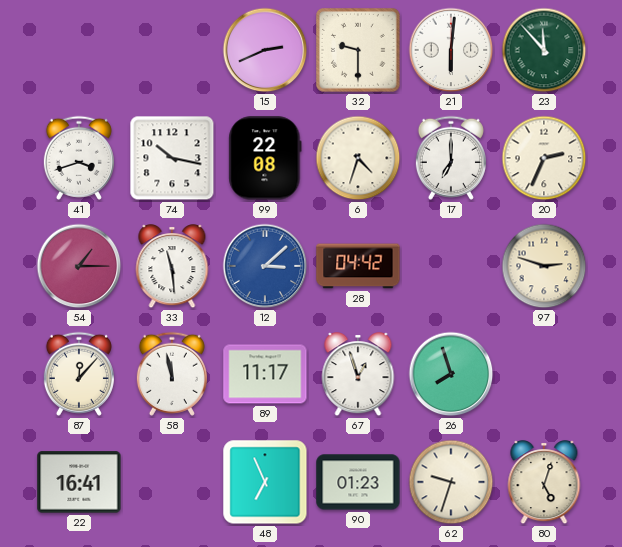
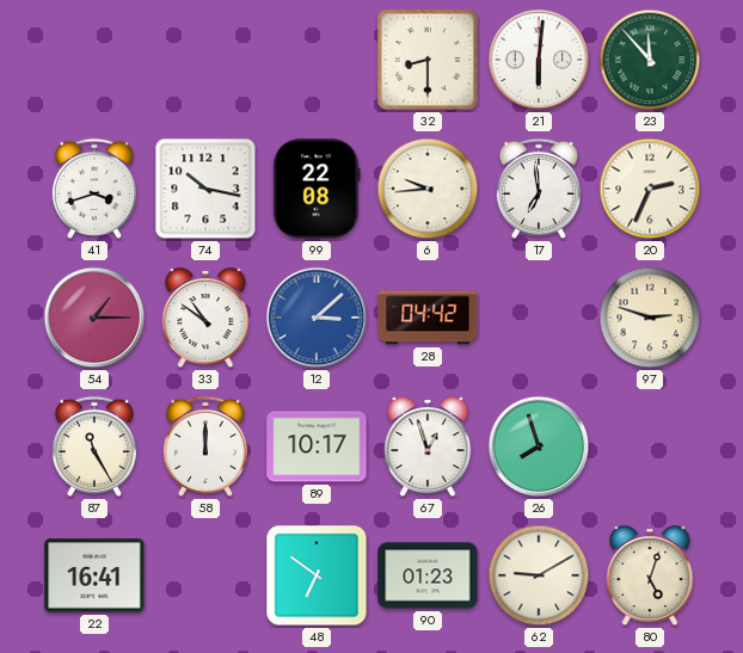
15: 2:41 -> none
32: 9:30 -> 8:30
6: 4:33 -> 9:44
17: 7:00 -> 6:59
33: 11:29 -> 10:51
87: 12:07 -> 11:25
58: 11:58 -> 12:00
89: 11:17 -> 10:17
48: 6:56 -> 6:51
62: 9:33 -> 9:10
